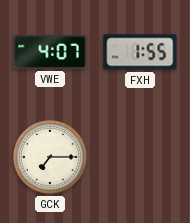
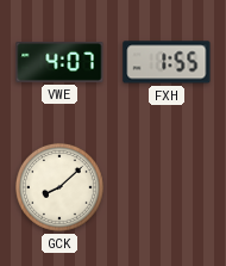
GCK: 7:15 -> 8:08
